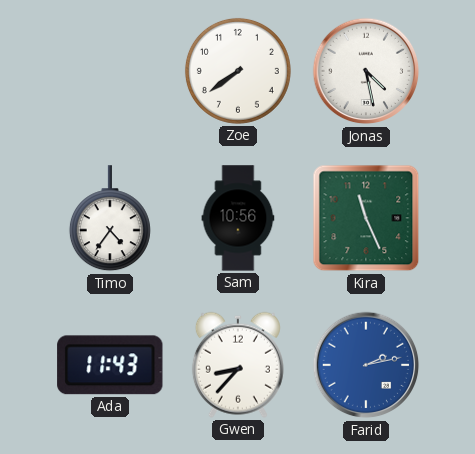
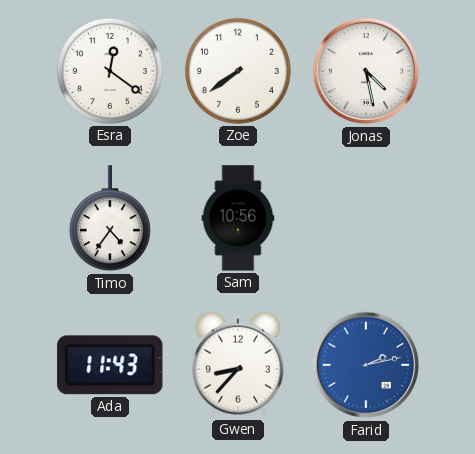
Esra: none -> 12:21
Kira: 11:26 -> none
